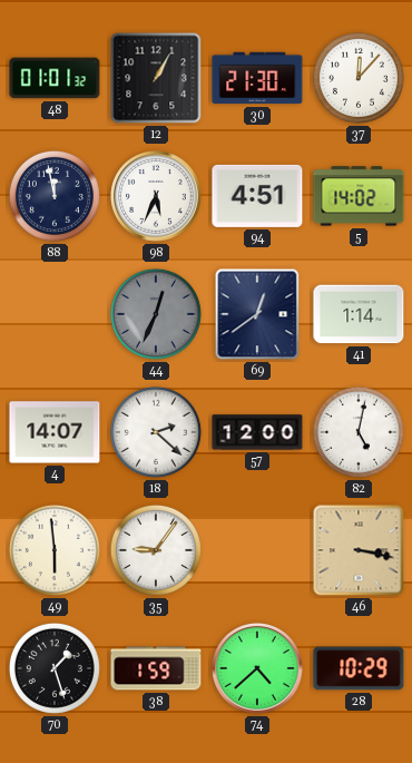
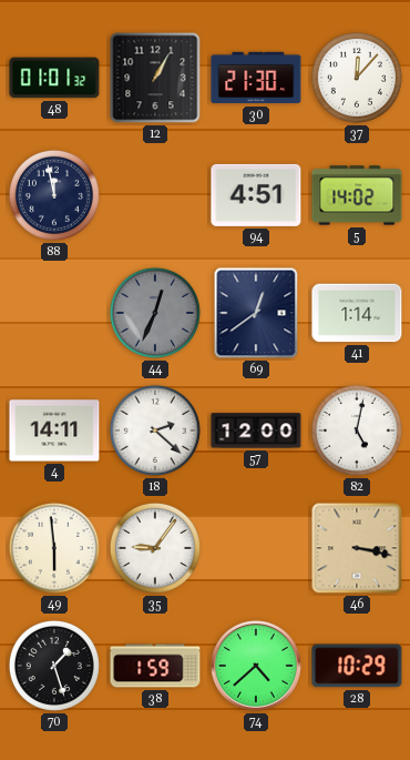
98: 5:34 -> none
4: 14:07 -> 14:11
